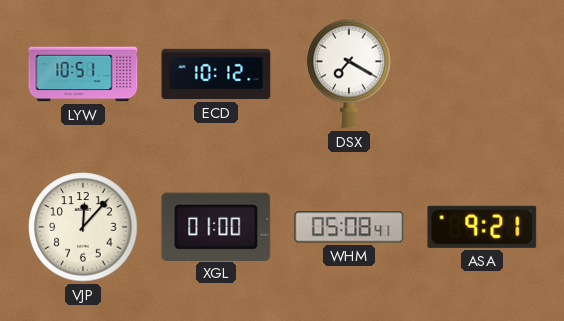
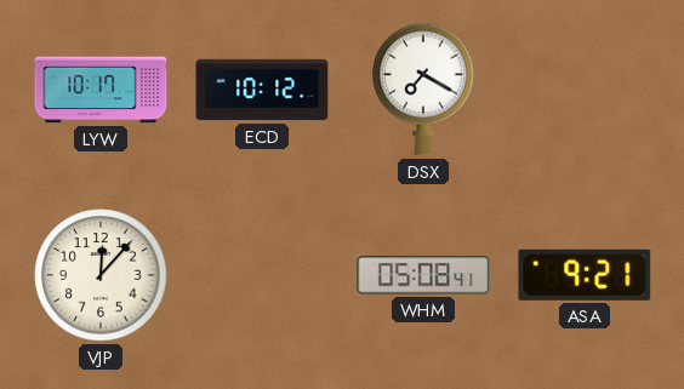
LYW: 10:51 -> 10:17
XGL: 01:00 -> none
